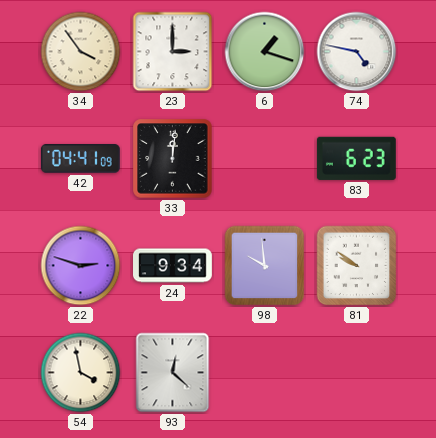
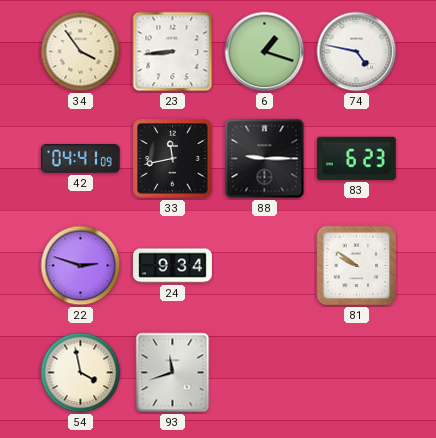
23: 3:00 -> 8:44
33: 12:01 -> 11:43
88: none -> 9:15
98: 9:59 -> none
93: 12:22 -> 11:42
